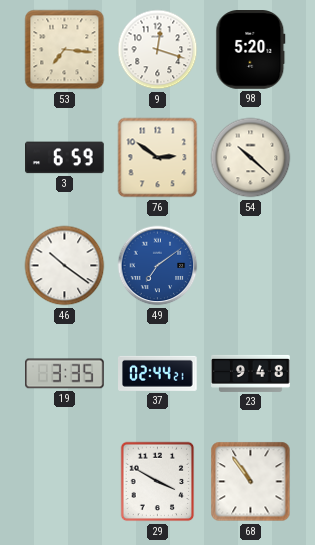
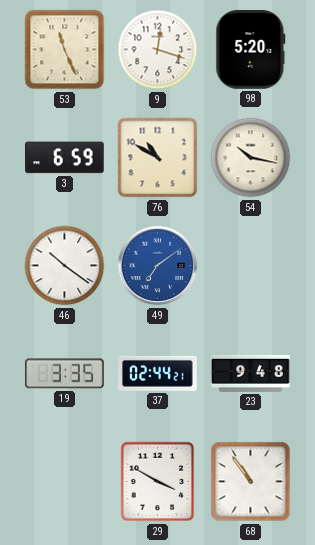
53: 7:16 -> 11:26
76: 2:51 -> 10:50
54: 10:22 -> 10:17
